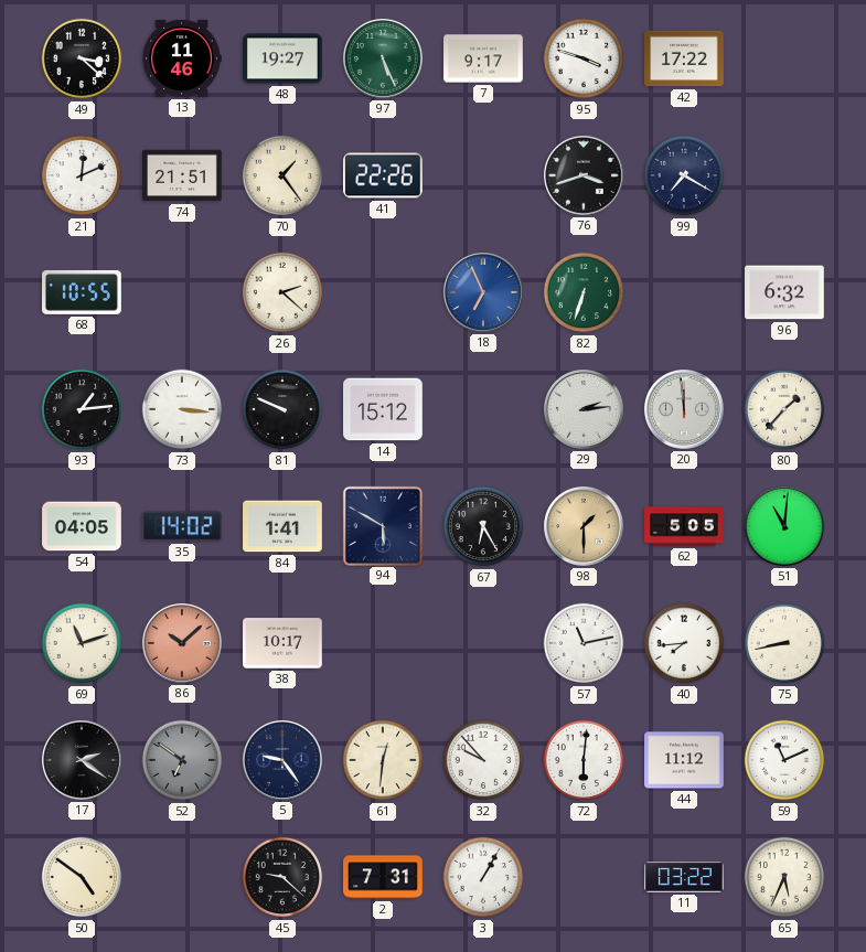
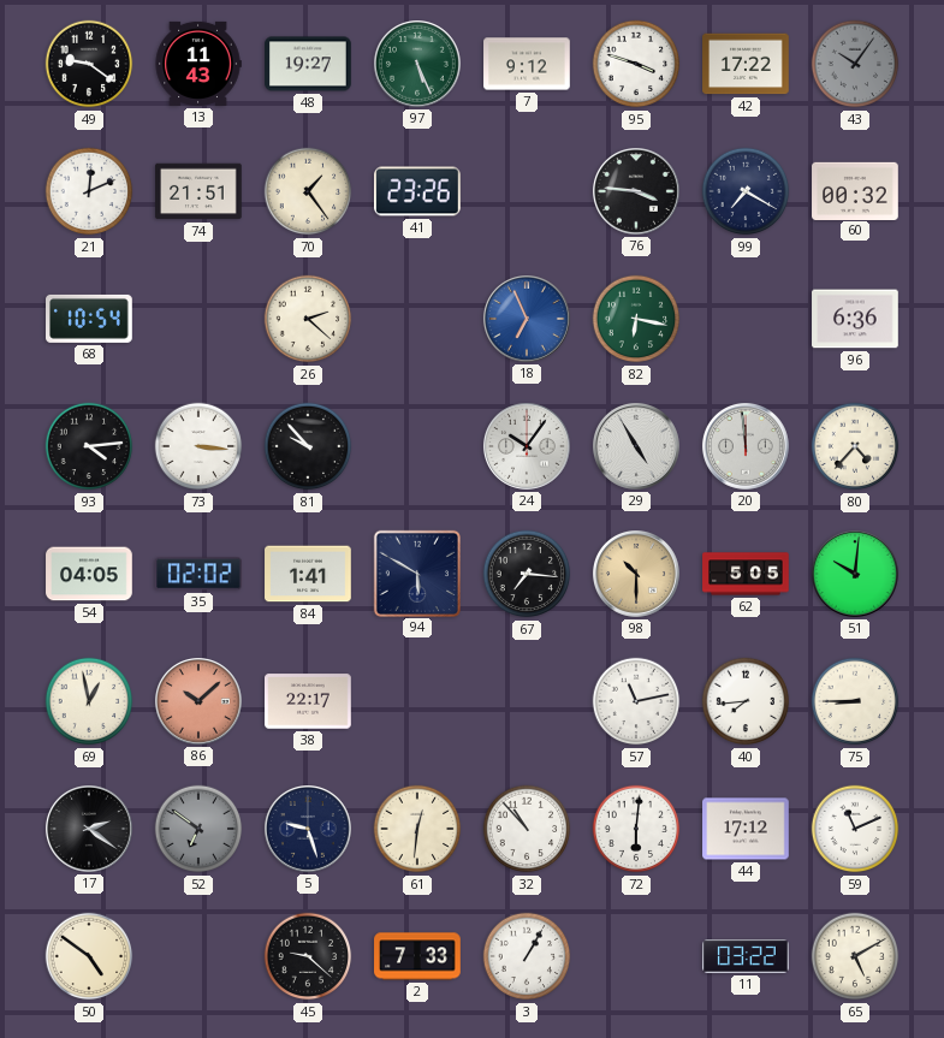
49: 3:22 -> 9:21
13: 11:46 -> 11:43
7: 9:17 -> 9:12
43: none -> 10:06
41: 22:26 -> 23:26
76: 3:42 -> 3:46
60: none -> 00:32
68: 10:55 -> 10:54
82: 6:33 -> 6:17
96: 6:32 -> 6:36
93: 1:14 -> 4:14
81: 9:49 -> 9:53
14: 15:12 -> none
24: none -> 10:06
29: 2:14 -> 4:55
80: 1:37 -> 4:37
35: 14:02 -> 02:02
67: 6:25 -> 7:16
98: 1:30 -> 10:30
51: 11:01 -> 10:01
69: 11:12 -> 12:58
38: 10:17 -> 22:17
75: 8:43 -> 8:45
5: 9:24 -> 9:27
32: 9:53 -> 10:53
44: 11:12 -> 17:12
2: 7:31 -> 7:33
65: 5:34 -> 5:10
